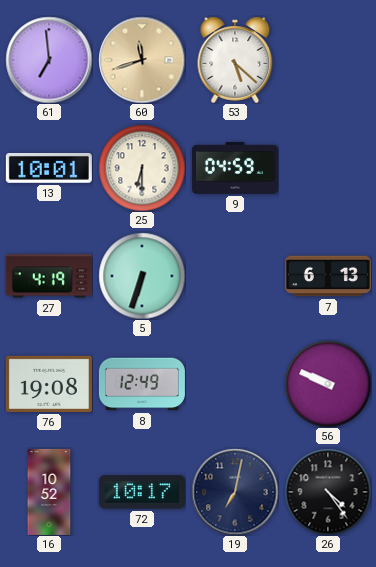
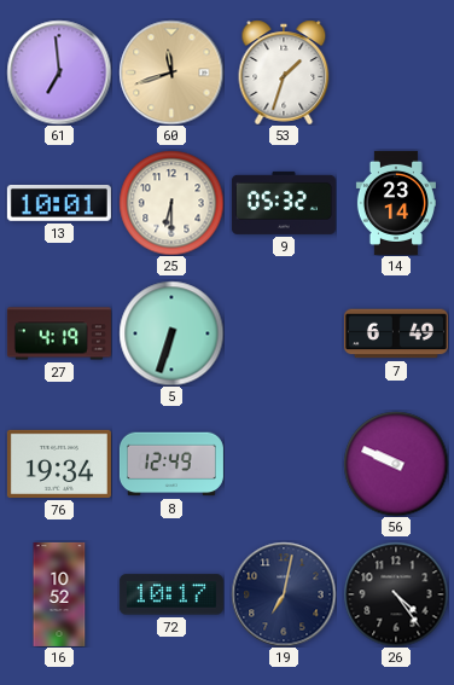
53: 5:22 -> 1:33
9: 04:59 -> 05:32
14: none -> 23:14
7: 6:13 -> 6:49
76: 19:08 -> 19:34
